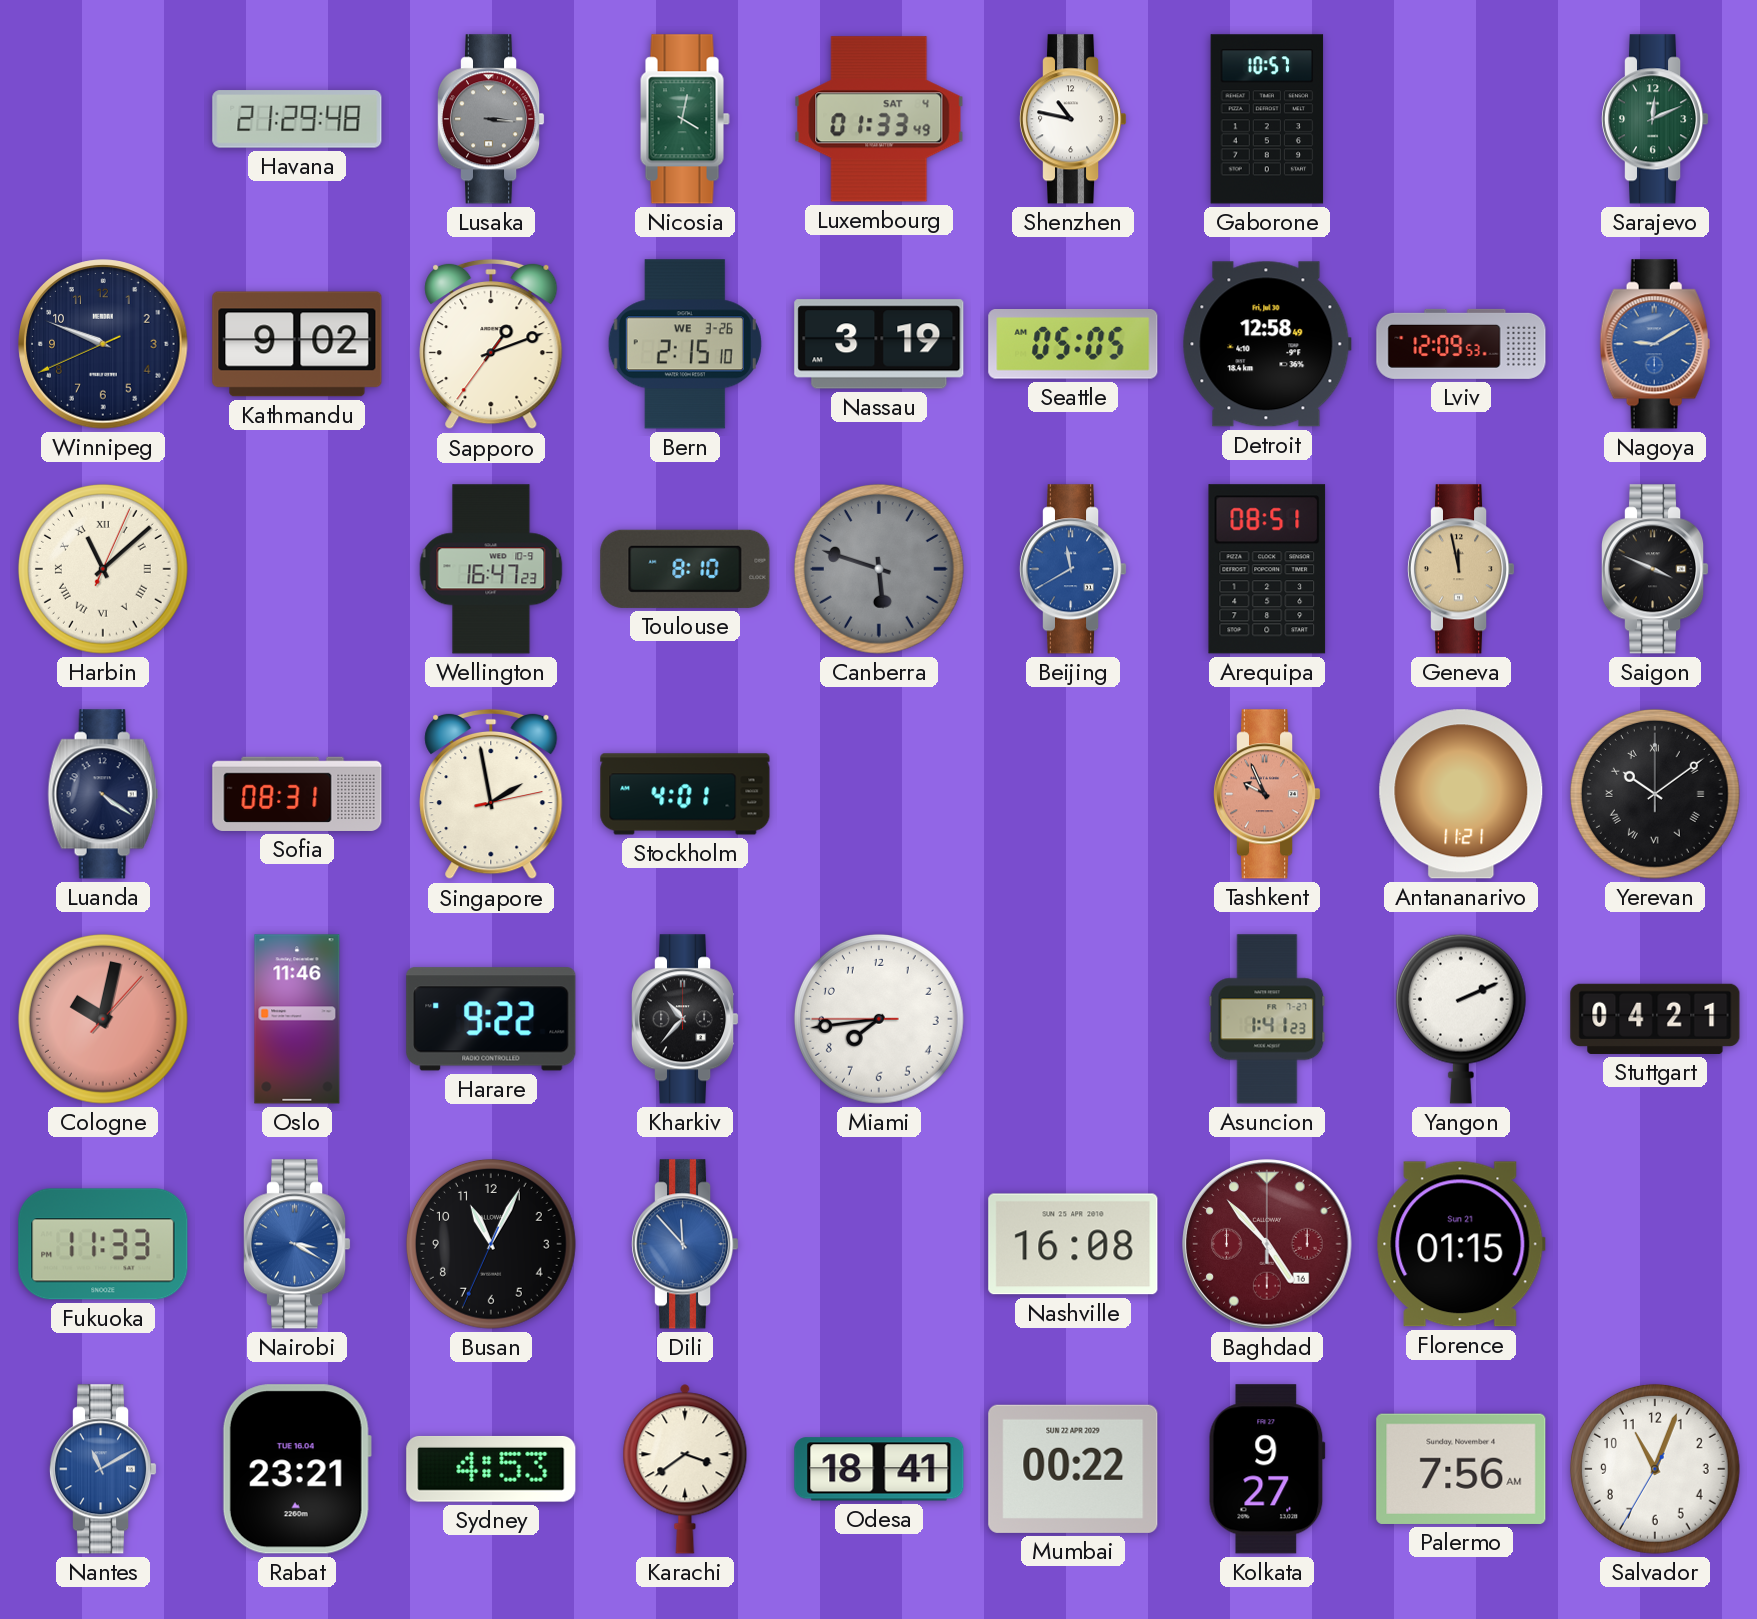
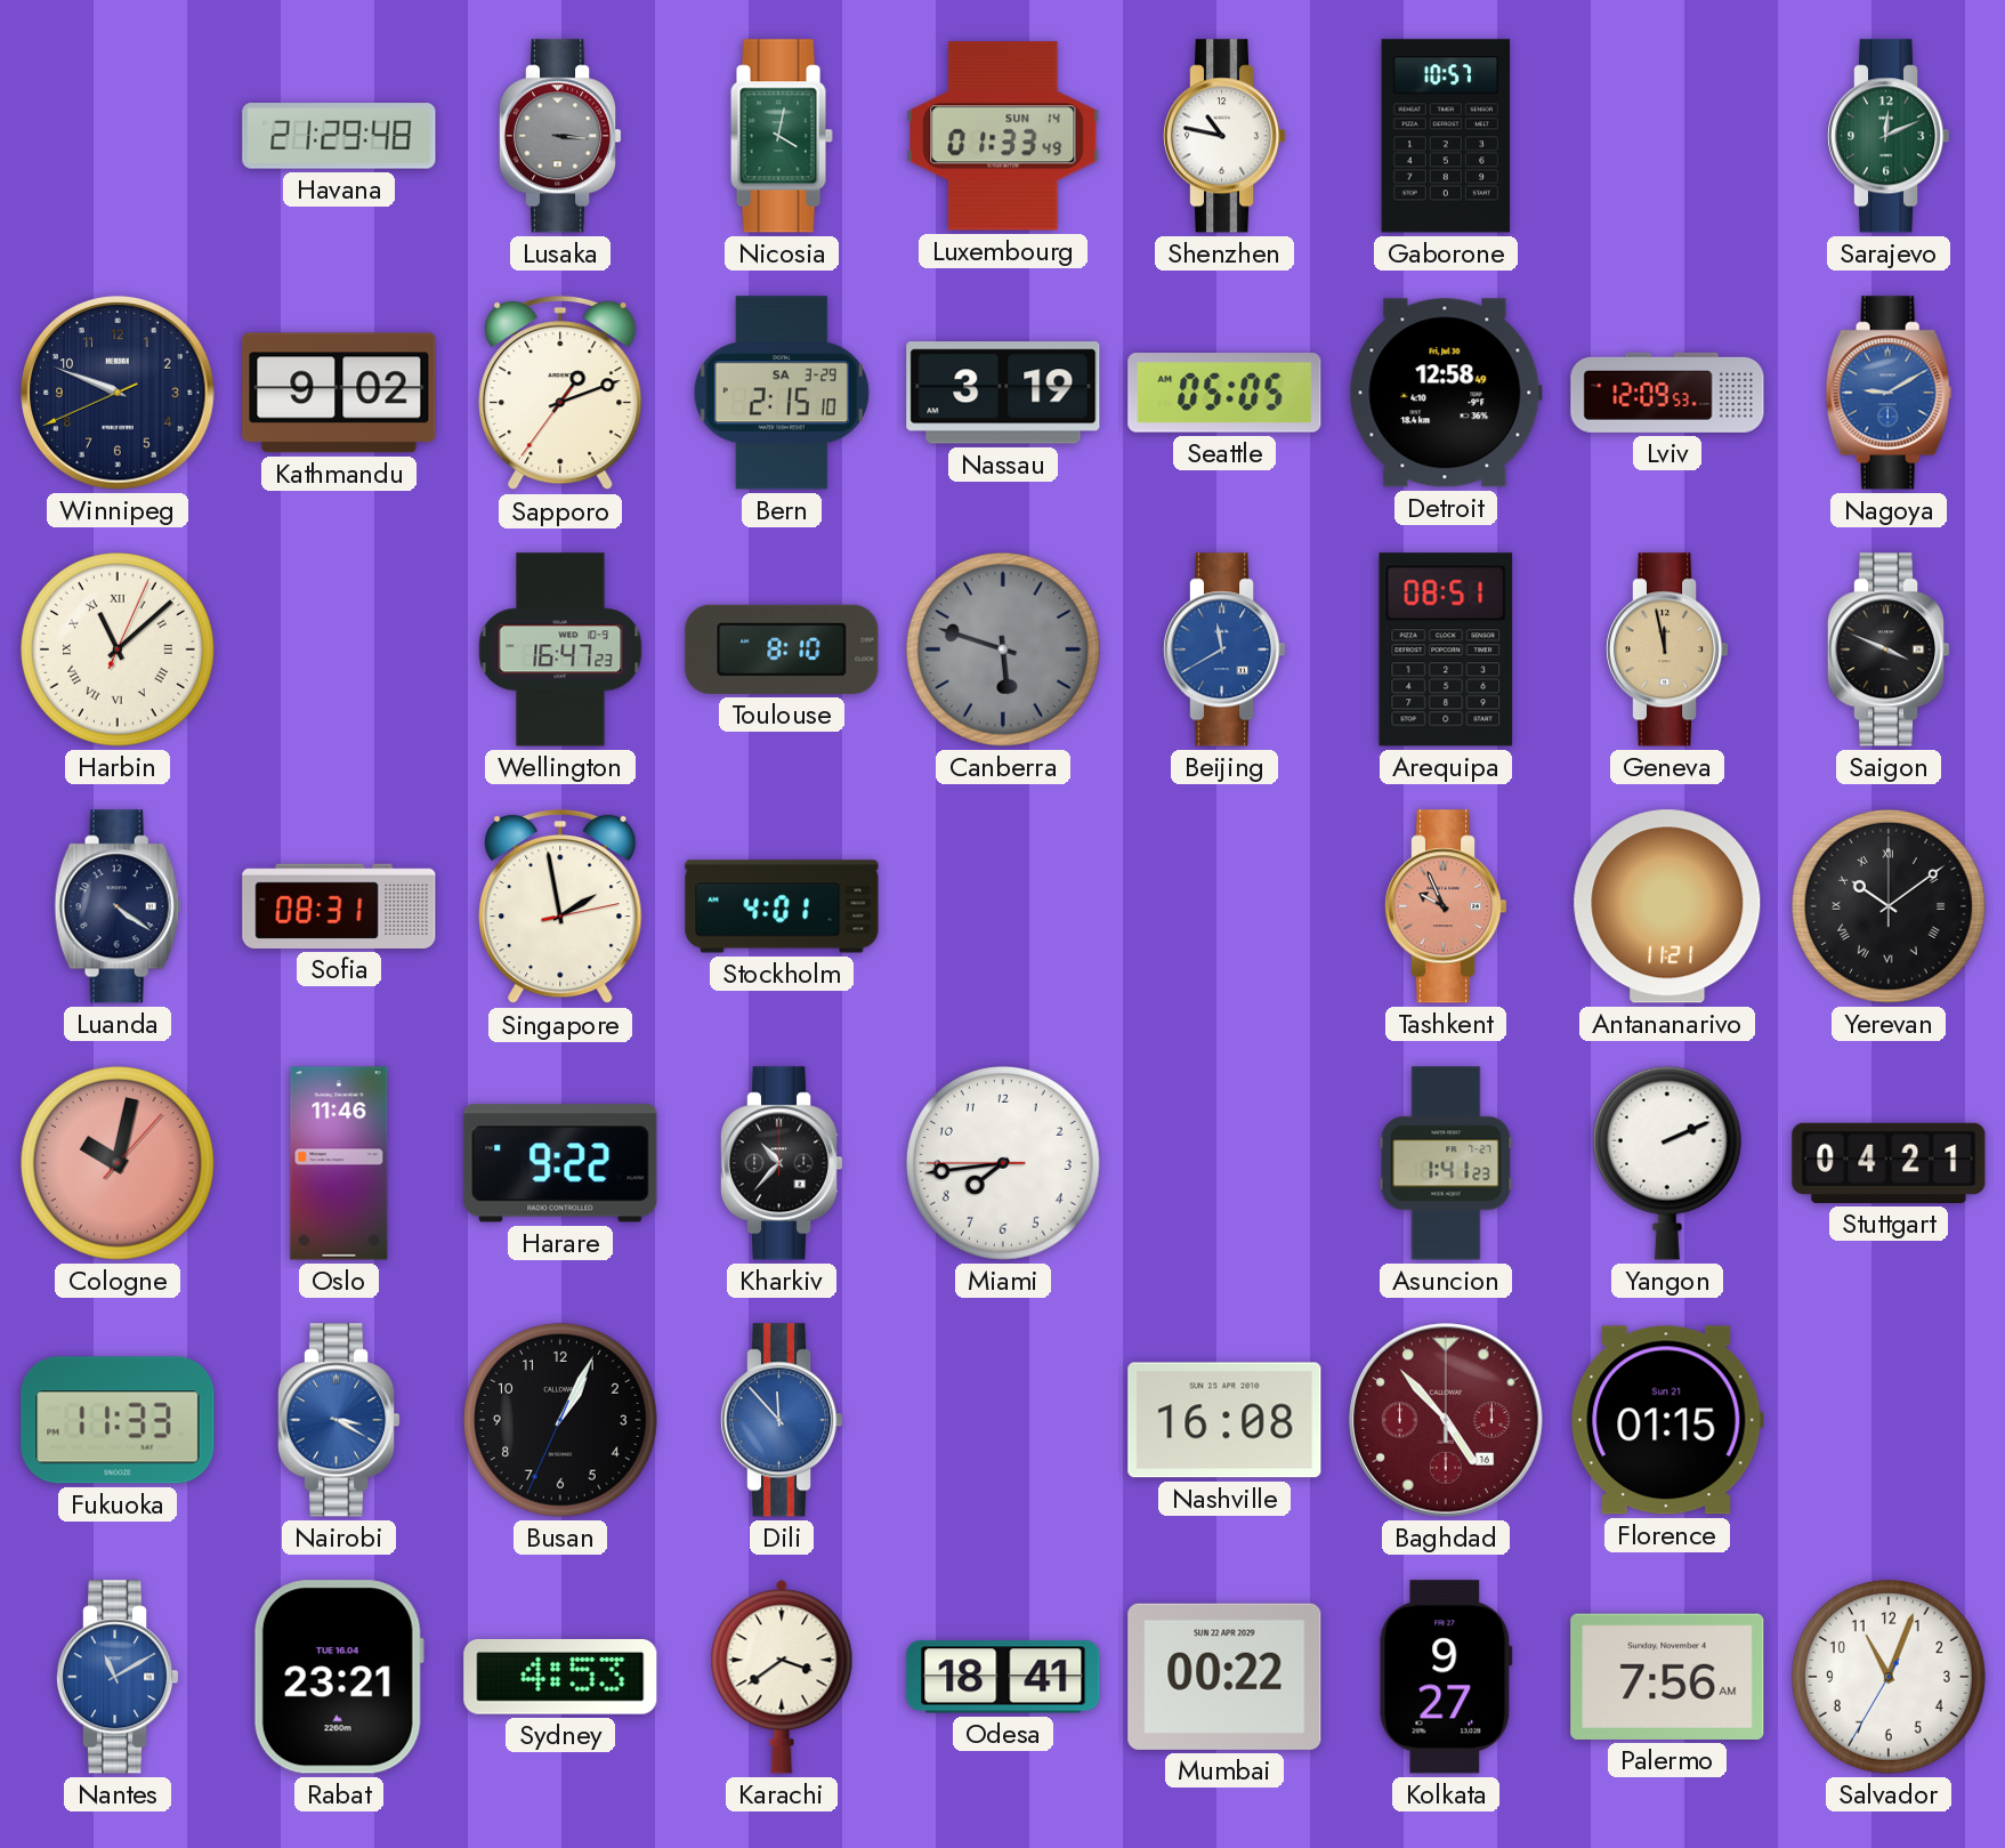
Luxembourg date: SAT 4 -> SUN 14
Bern date: WE 3-26 -> SA 3-29
Busan: 11:04 -> 1:04
